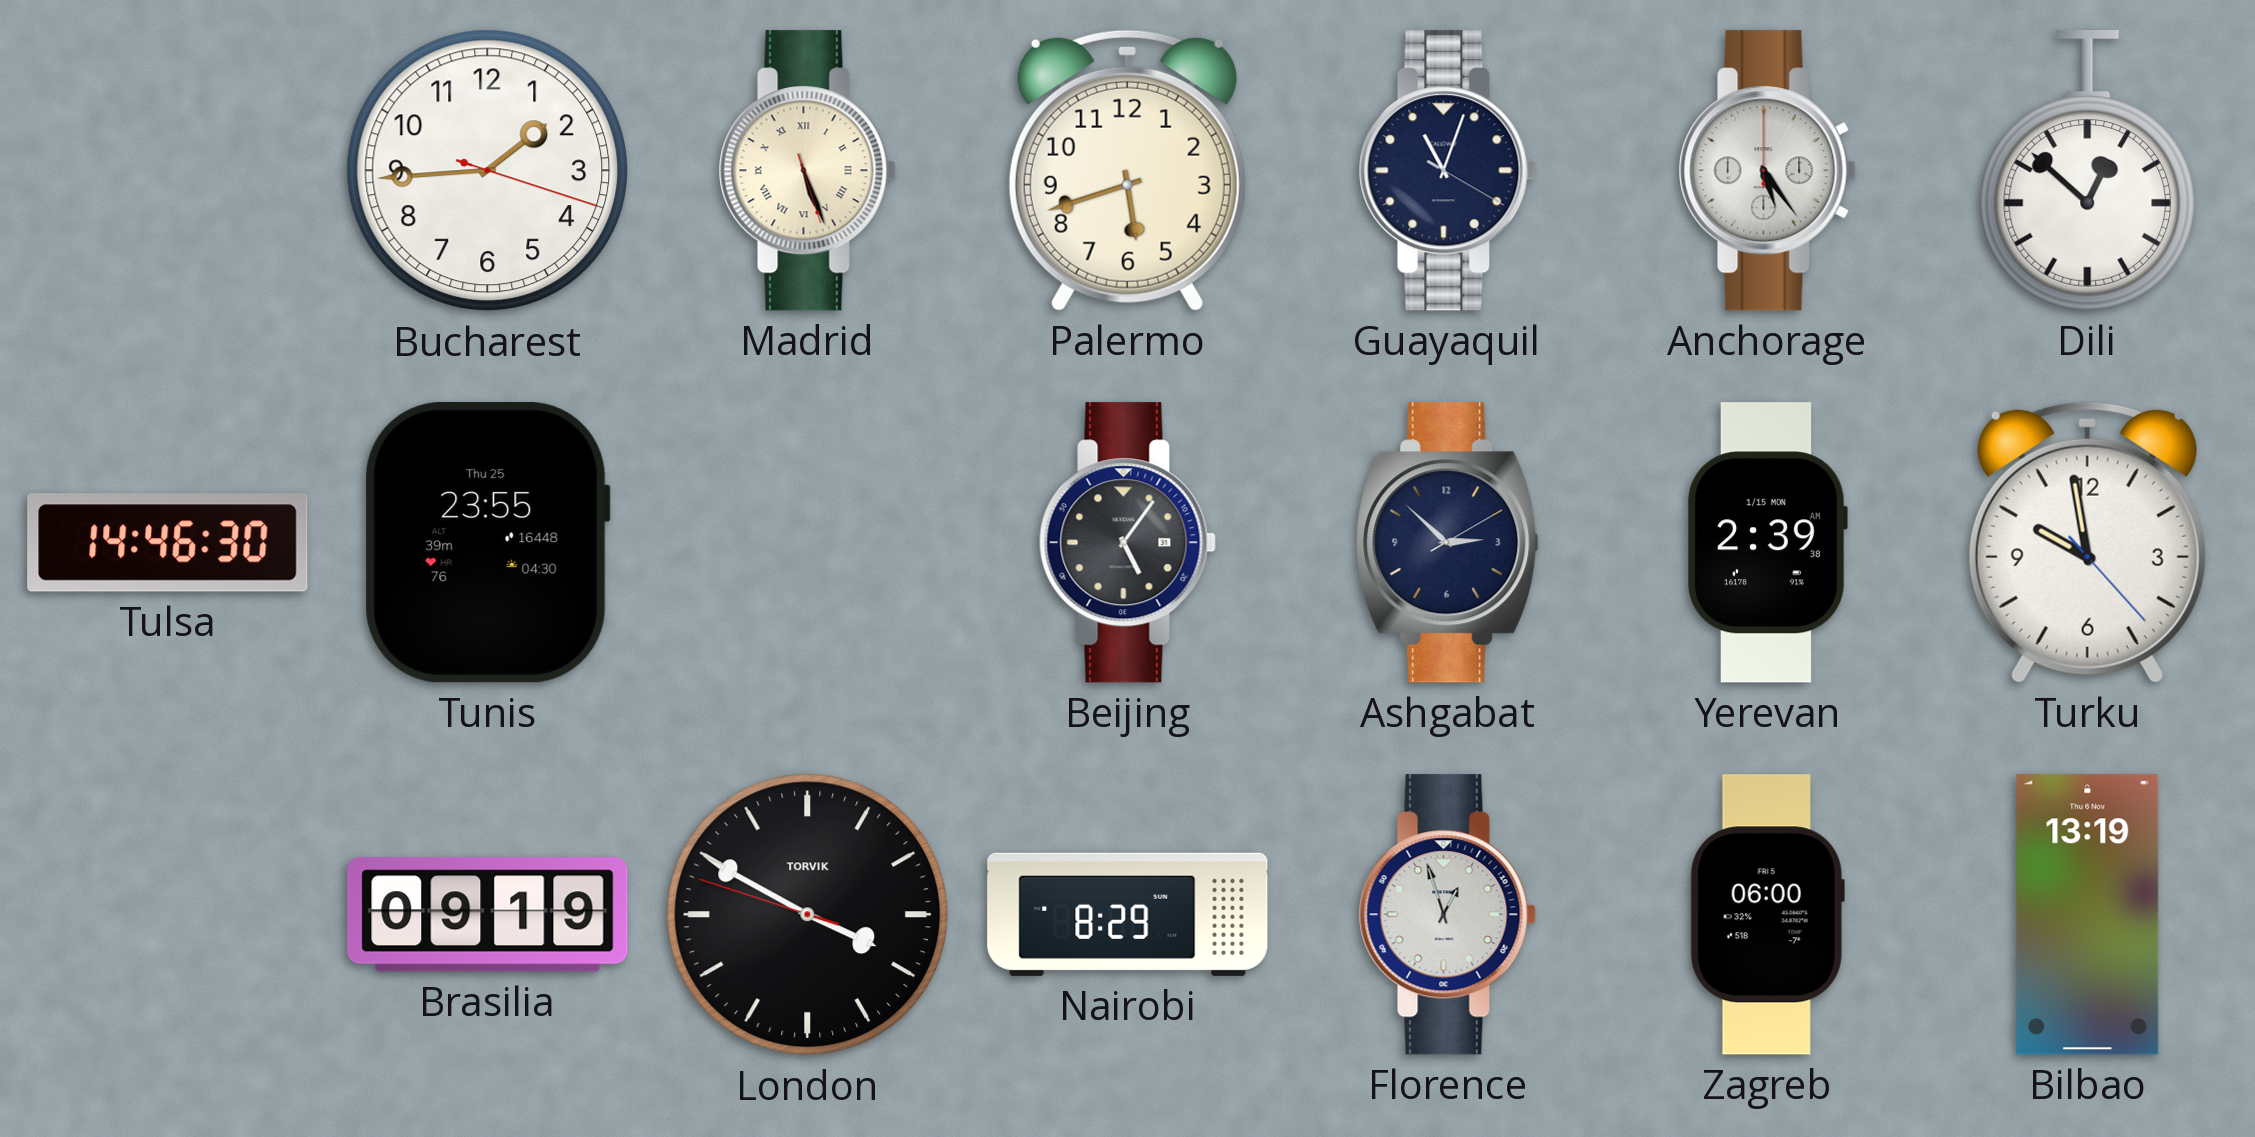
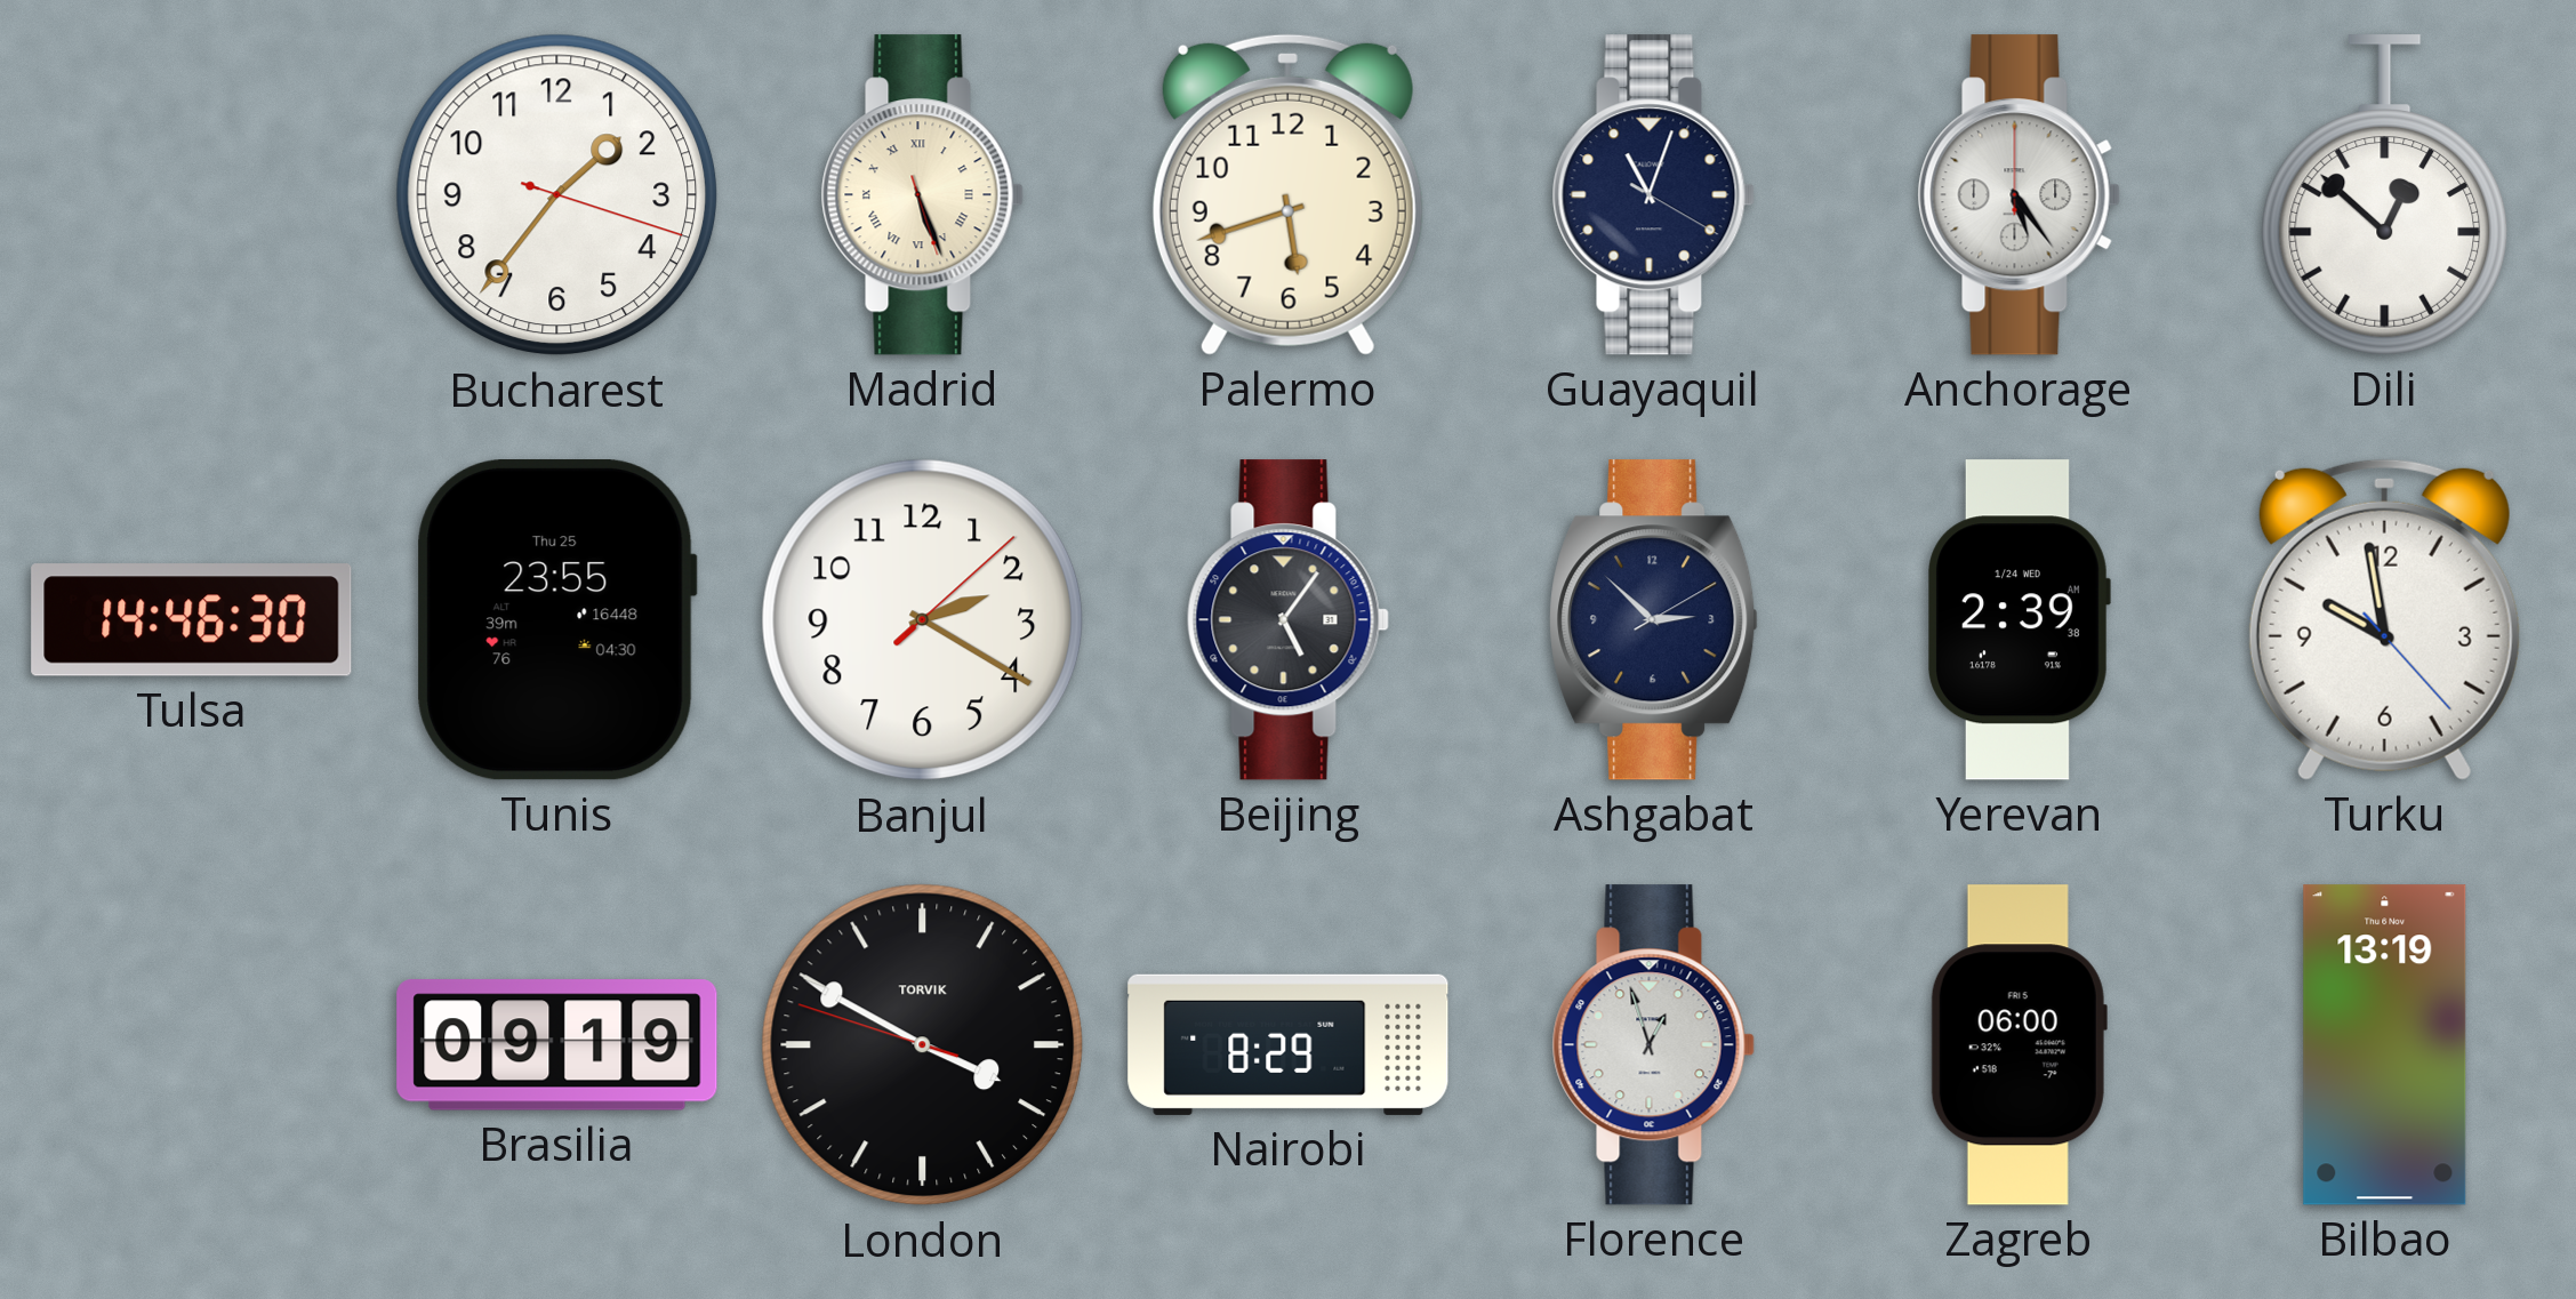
Bucharest: 1:44 -> 1:36
Banjul: none -> 2:20
Yerevan date: 1/15 MON -> 1/24 WED
